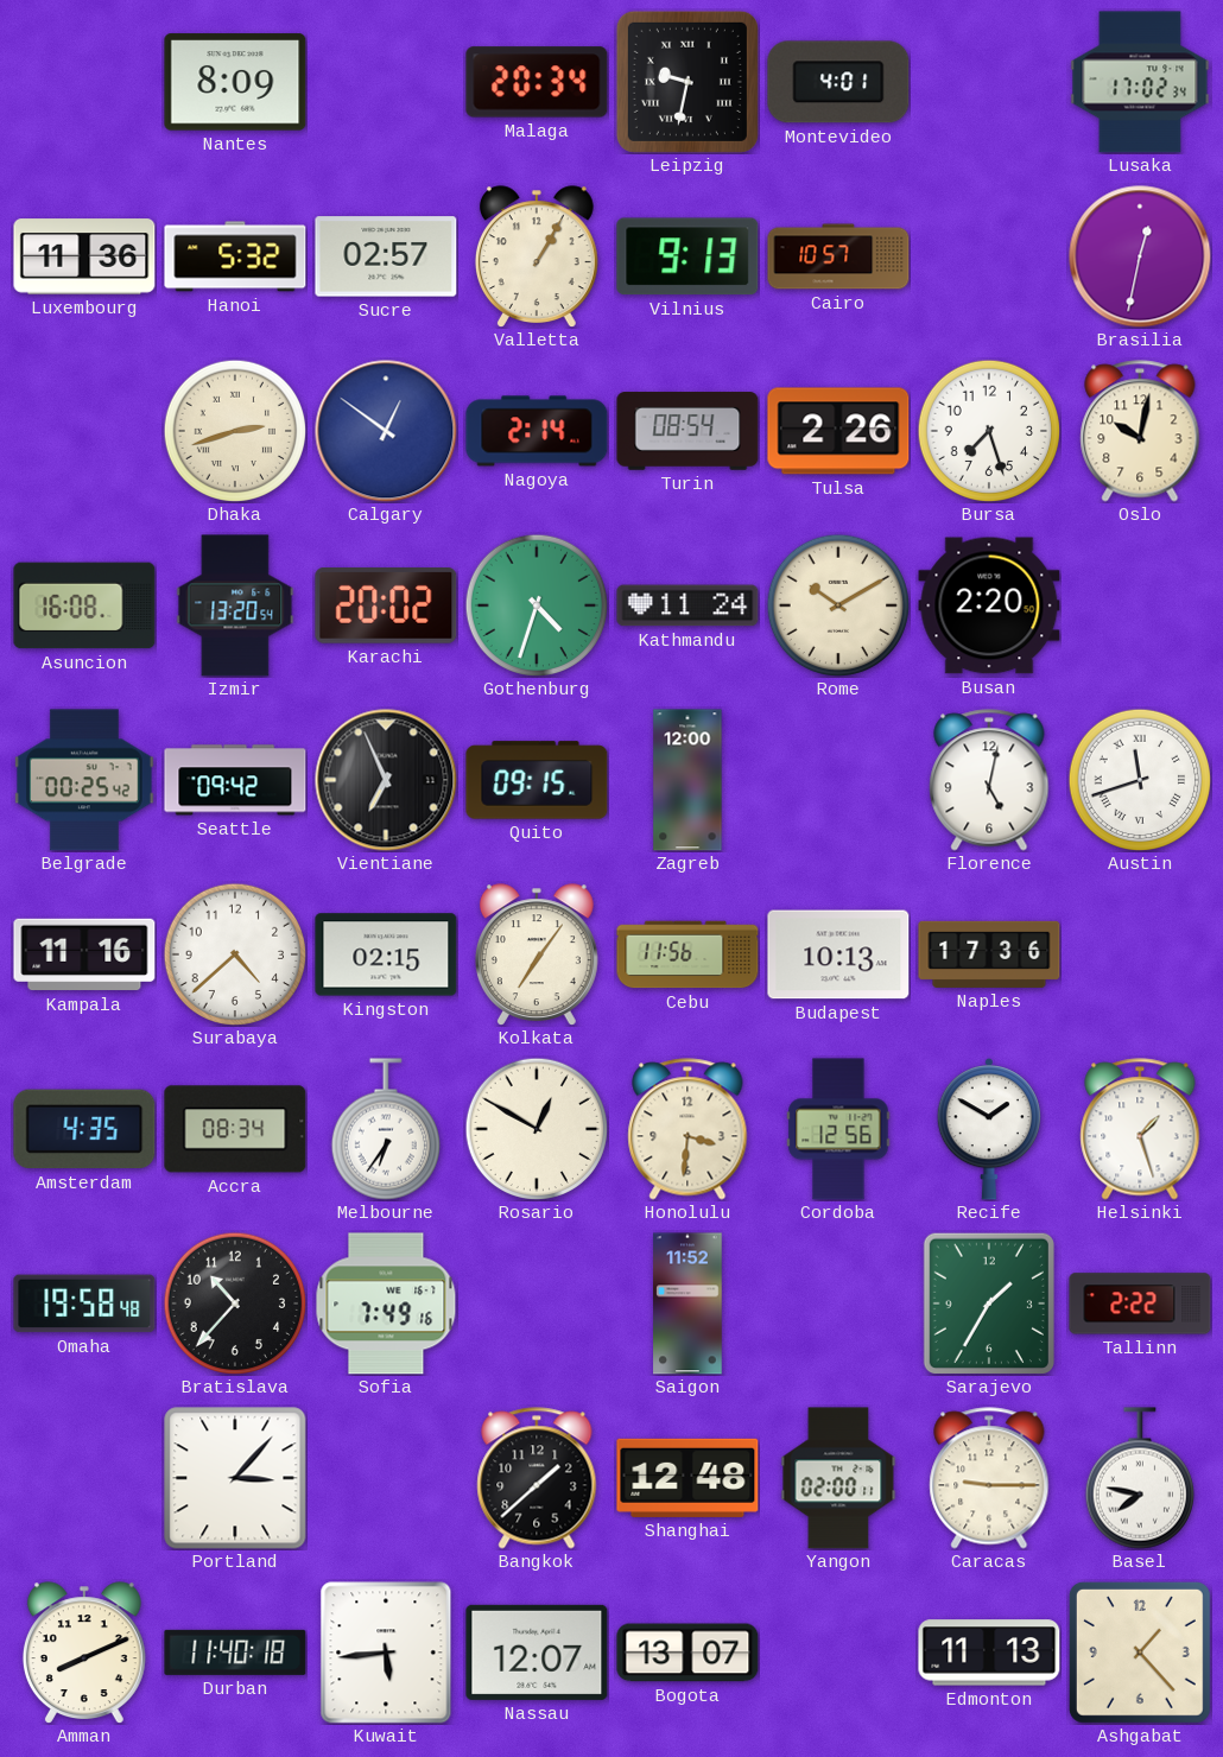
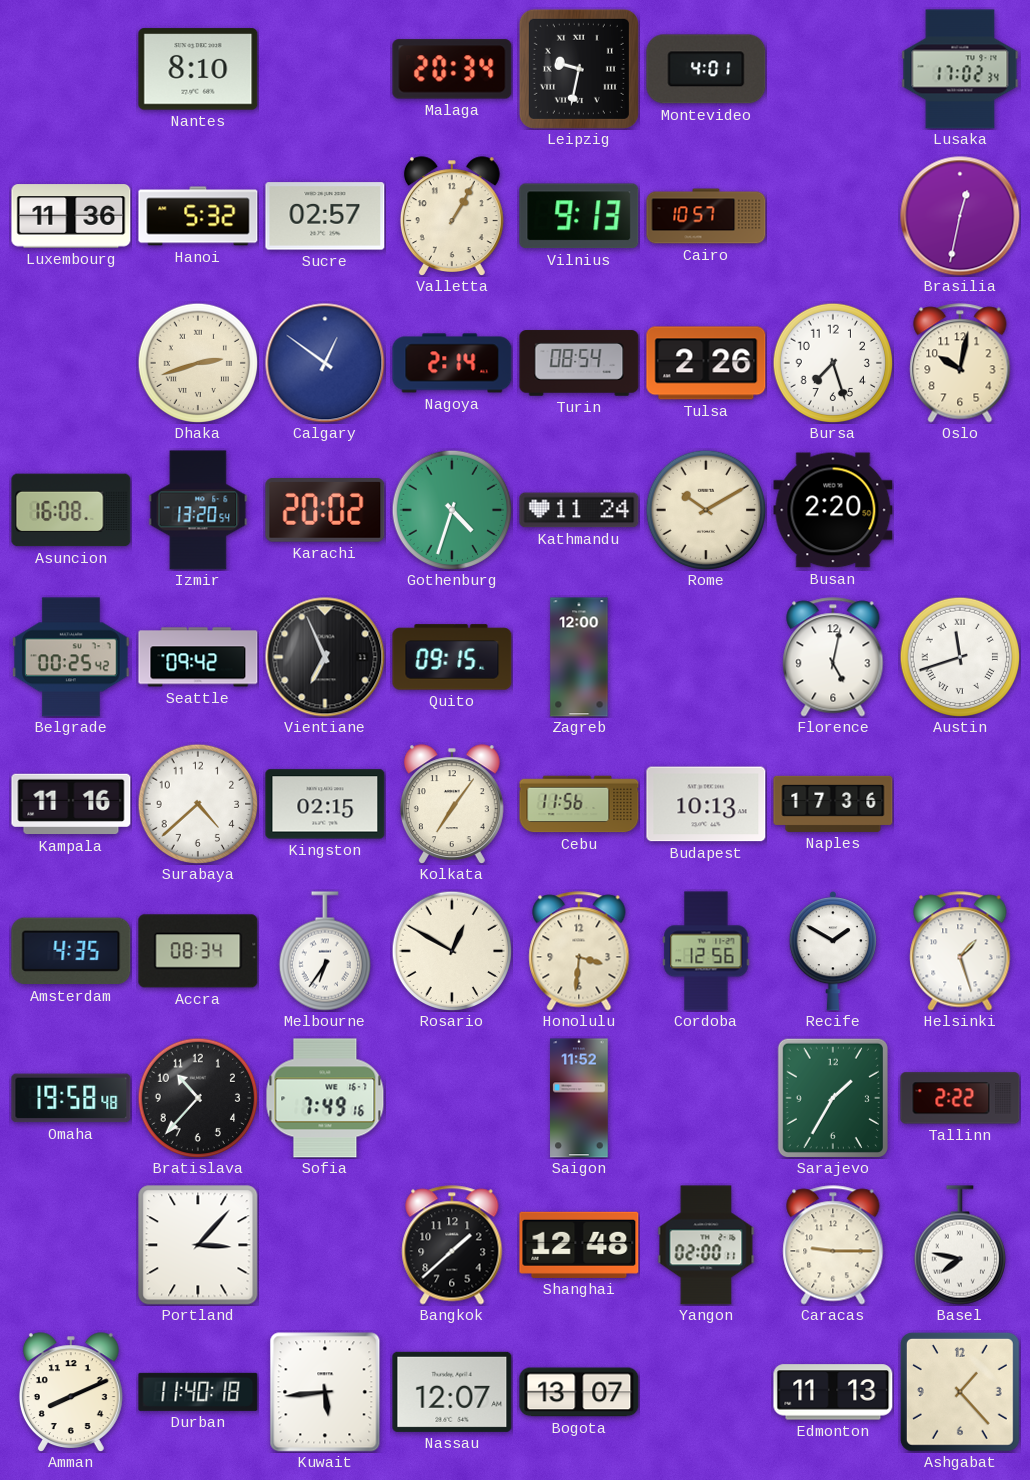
Nantes: 8:09 -> 8:10
